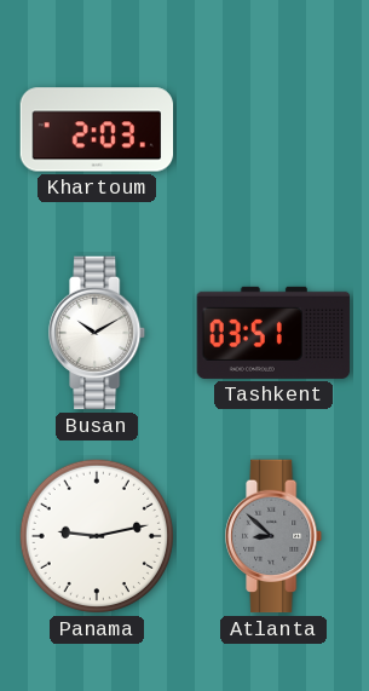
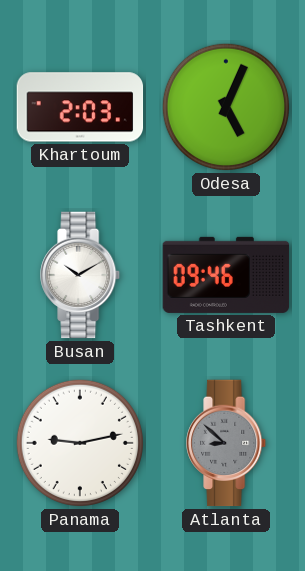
Odesa: none -> 5:04
Tashkent: 03:51 -> 09:46
